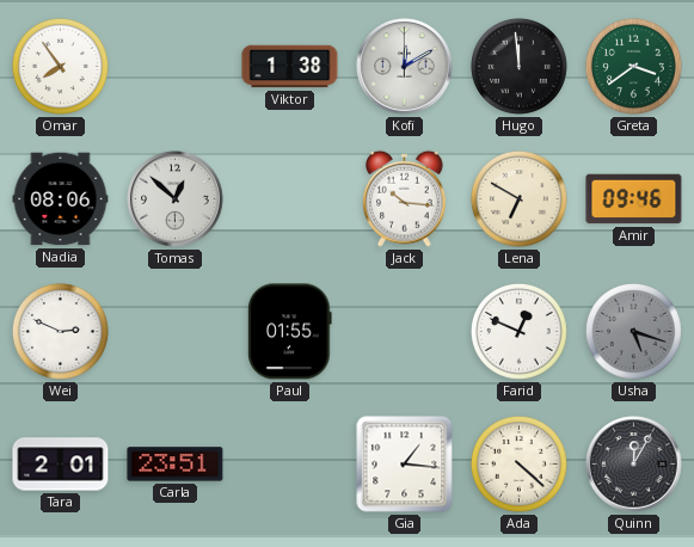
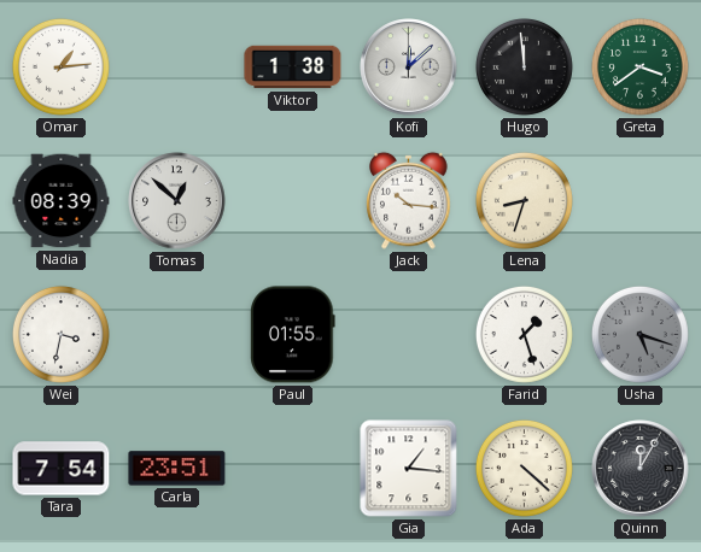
Omar: 7:54 -> 1:14
Kofi: 12:10 -> 12:08
Nadia: 08:06 -> 08:39
Lena: 6:50 -> 8:33
Amir: 09:46 -> none
Wei: 2:49 -> 3:32
Farid: 12:49 -> 1:27
Tara: 2:01 -> 7:54
